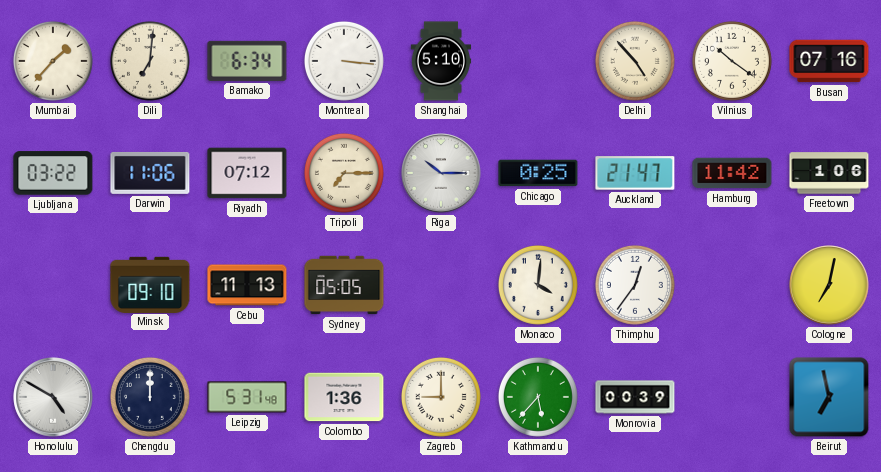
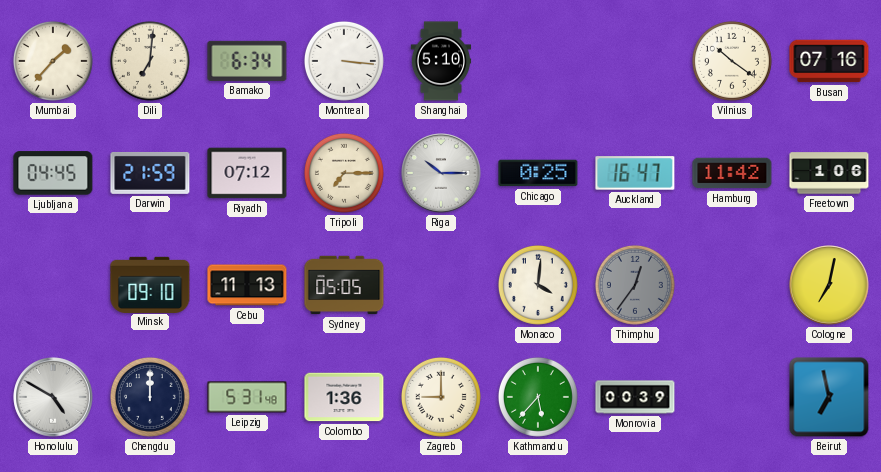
Delhi: 4:53 -> none
Ljubljana: 03:22 -> 04:45
Darwin: 11:06 -> 21:59
Auckland: 21:47 -> 16:47
Thimphu dial: white -> grey
